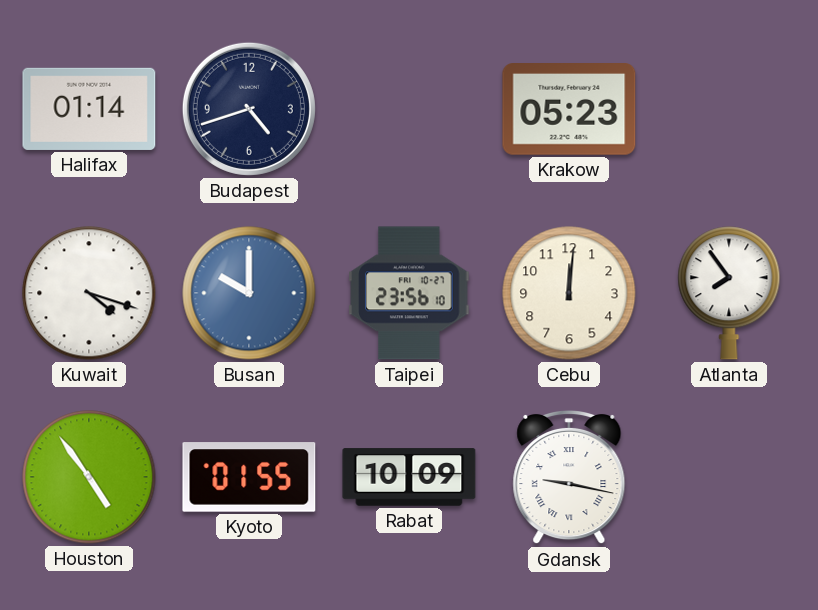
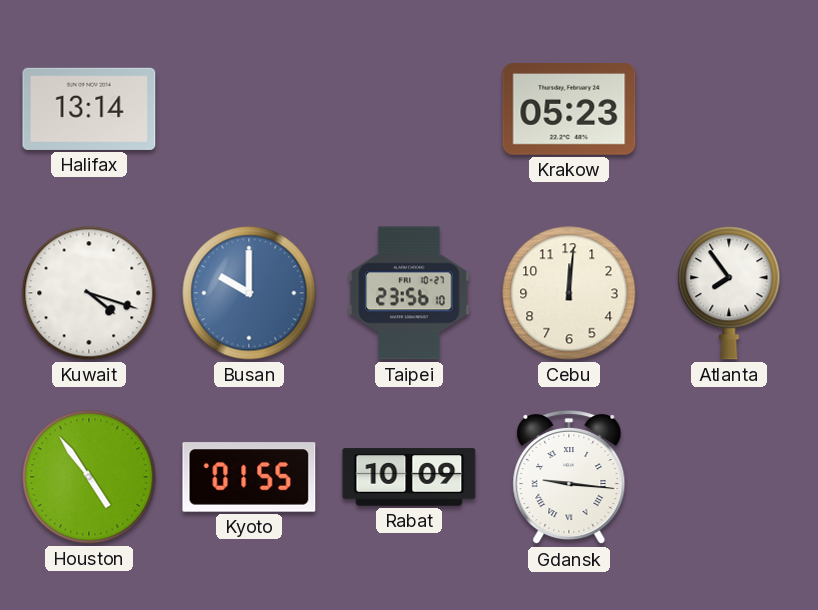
Halifax: 01:14 -> 13:14
Budapest: 4:42 -> none
Gdansk: 9:17 -> 9:16
